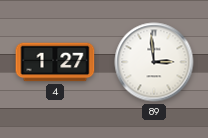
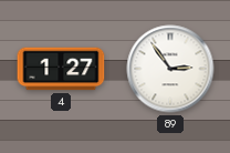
89: 2:59 -> 2:54
